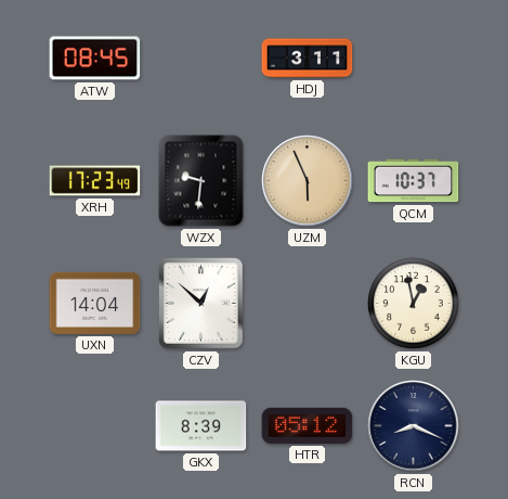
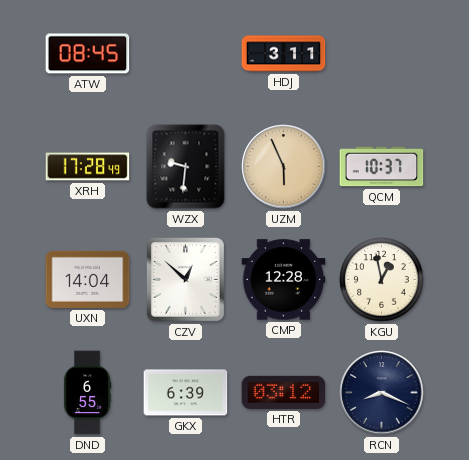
XRH: 17:23 -> 17:28
CMP: none -> 12:28
DND: none -> 6:55
GKX: 8:39 -> 6:39
HTR: 05:12 -> 03:12
